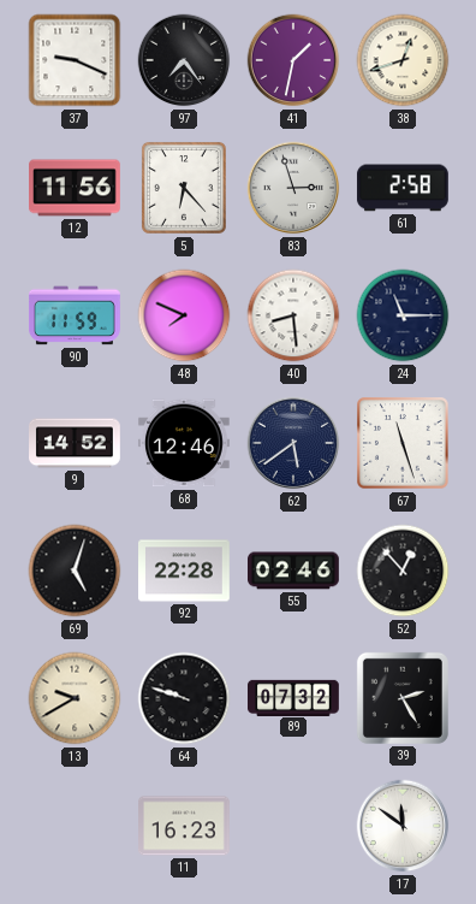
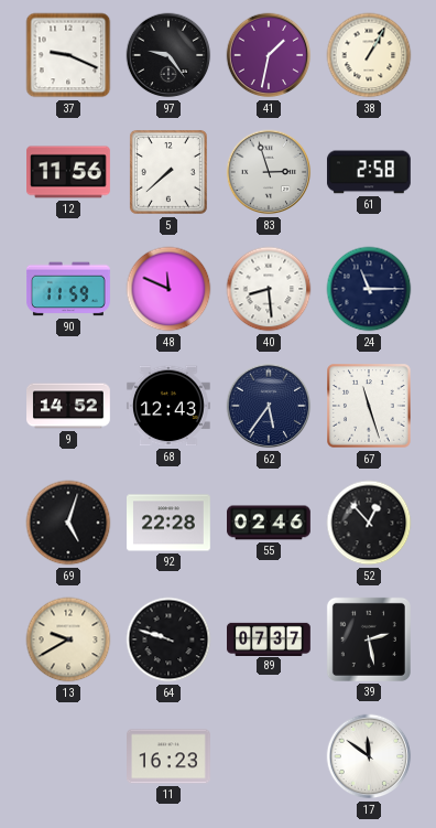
97: 7:24 -> 9:24
38: 12:42 -> 1:05
5: 6:23 -> 7:38
48: 7:49 -> 11:49
68: 12:46 -> 12:43
62: 5:39 -> 5:36
89: 07:32 -> 07:37
39: 2:25 -> 2:28
